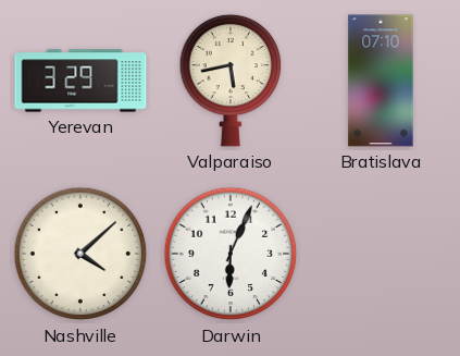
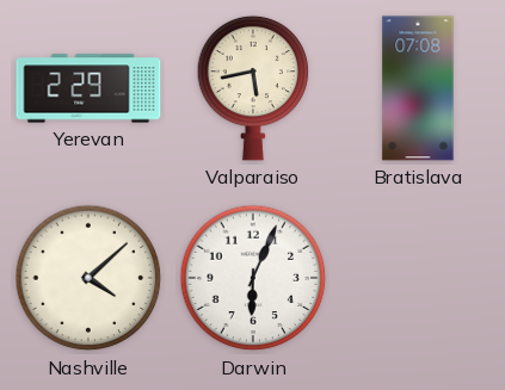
Yerevan: 3:29 -> 2:29
Bratislava: 07:10 -> 07:08
